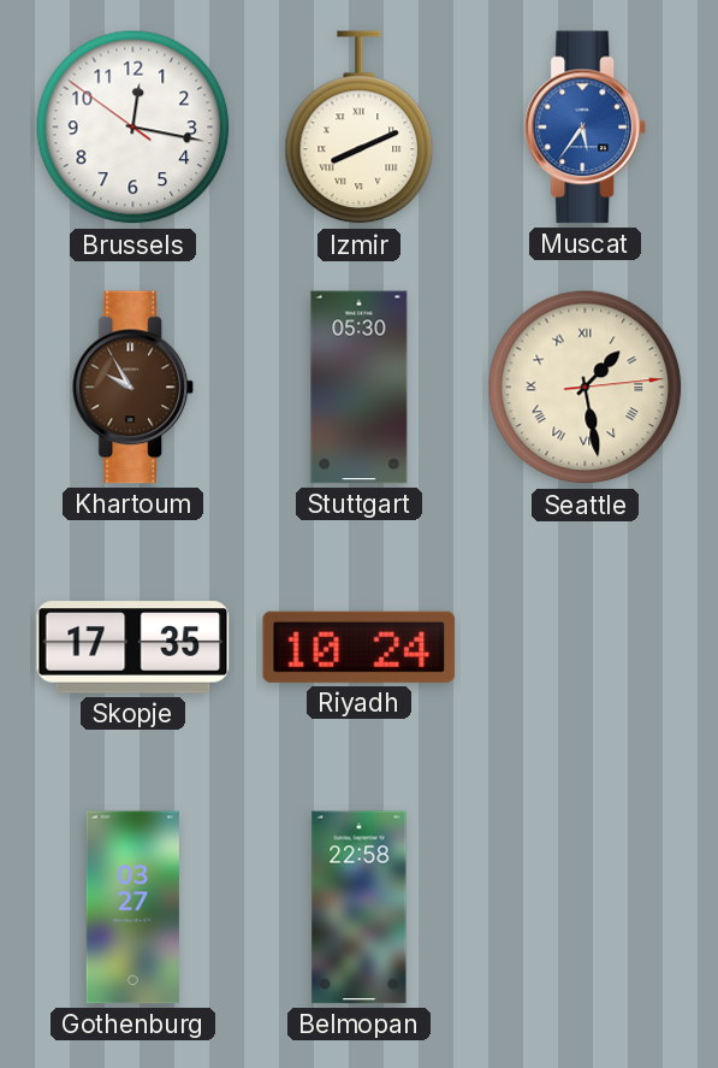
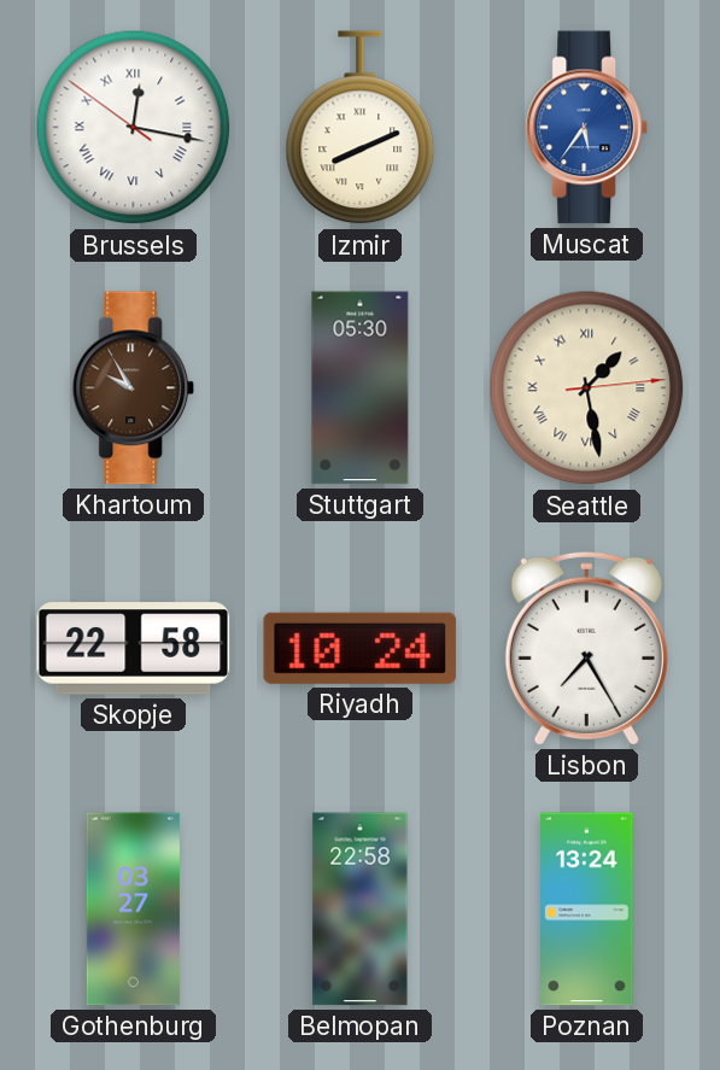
Brussels numerals: Arabic -> Roman
Skopje: 17:35 -> 22:58
Lisbon: none -> 7:25
Poznan: none -> 13:24
